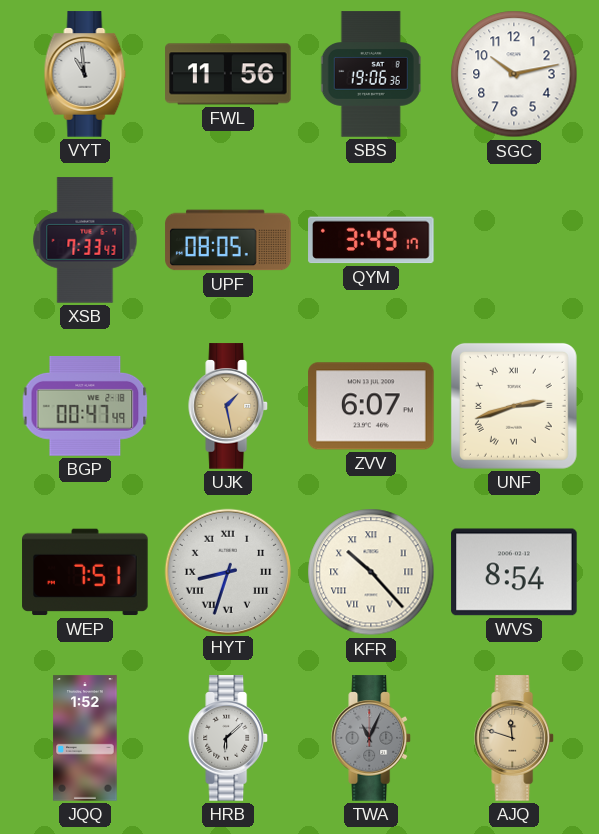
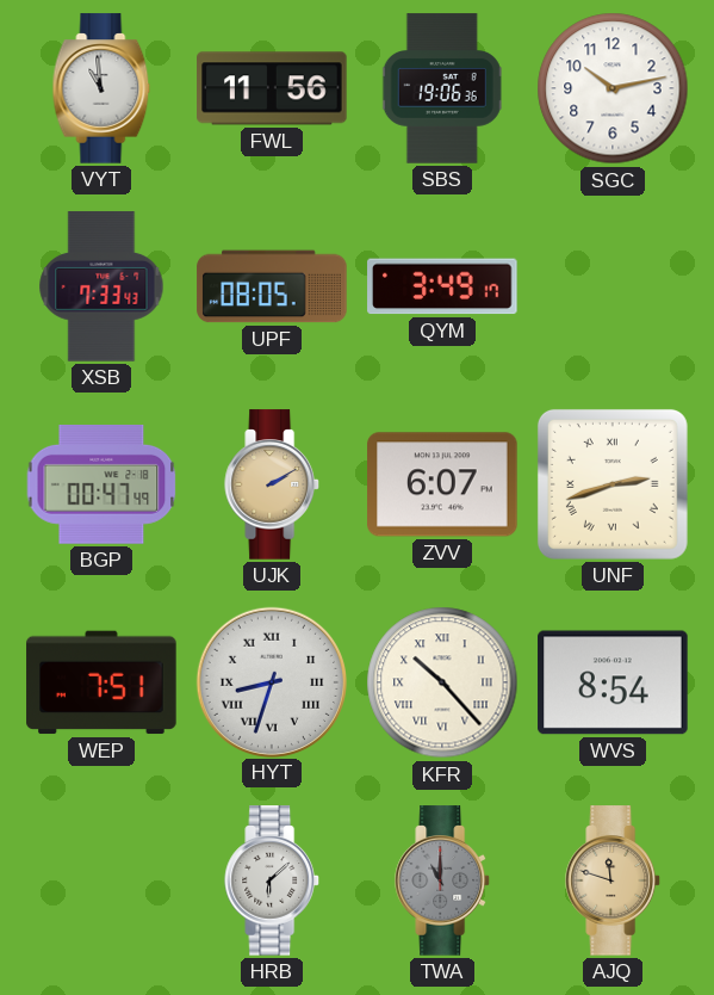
UJK: 1:28 -> 2:10
JQQ: 1:52 -> none
TWA: 11:04 -> 11:00
